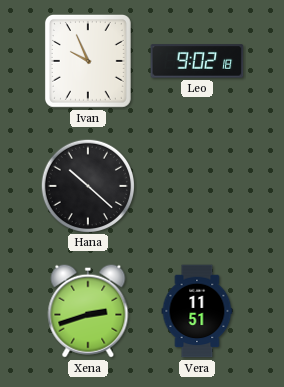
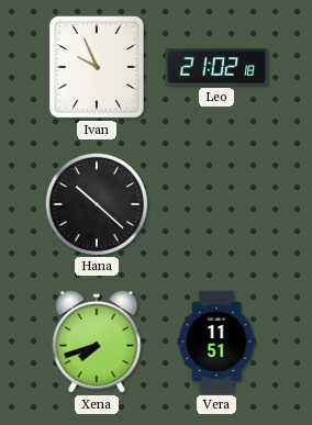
Leo: 9:02 -> 21:02
Xena: 2:42 -> 7:42
